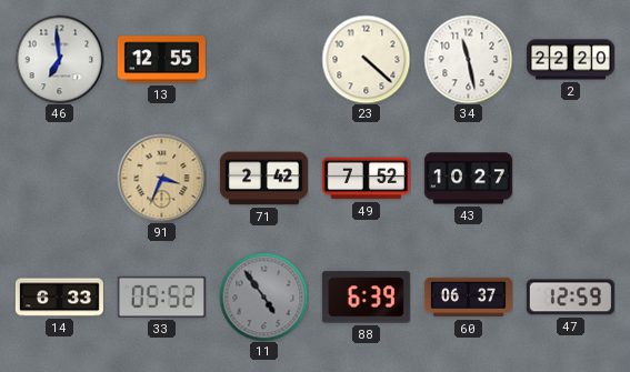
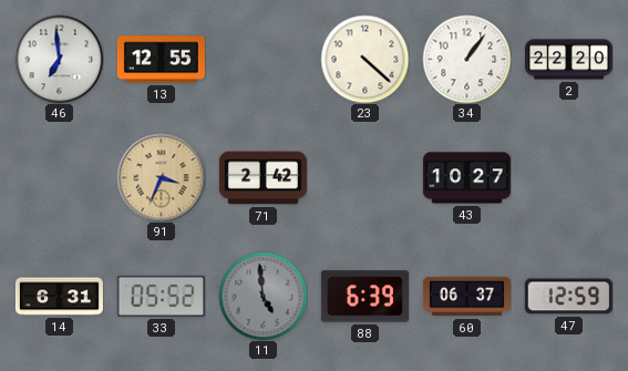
34: 11:28 -> 1:06
49: 7:52 -> none
14: 6:33 -> 6:31
11: 4:54 -> 4:59
